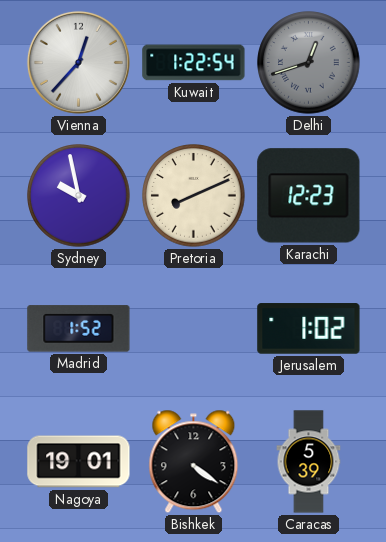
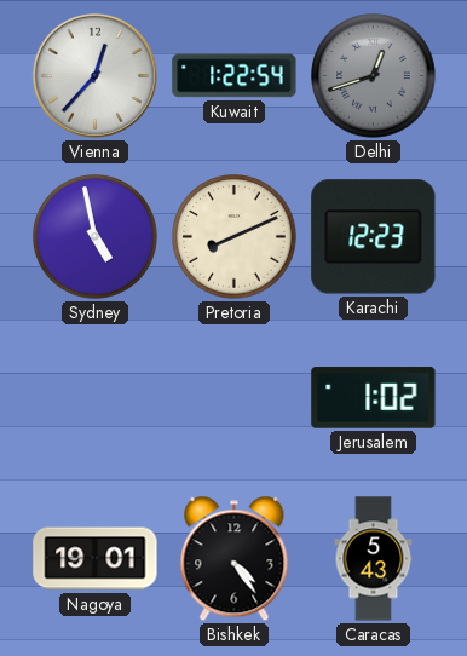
Sydney: 9:58 -> 4:58
Madrid: 1:52 -> none
Bishkek: 4:21 -> 4:24
Caracas: 5:39 -> 5:43
